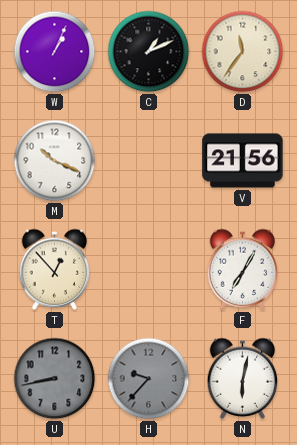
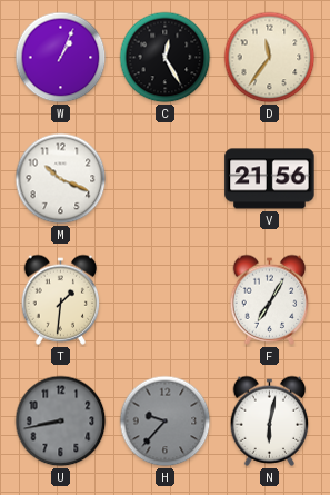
C: 1:11 -> 12:25
T: 12:53 -> 1:31
